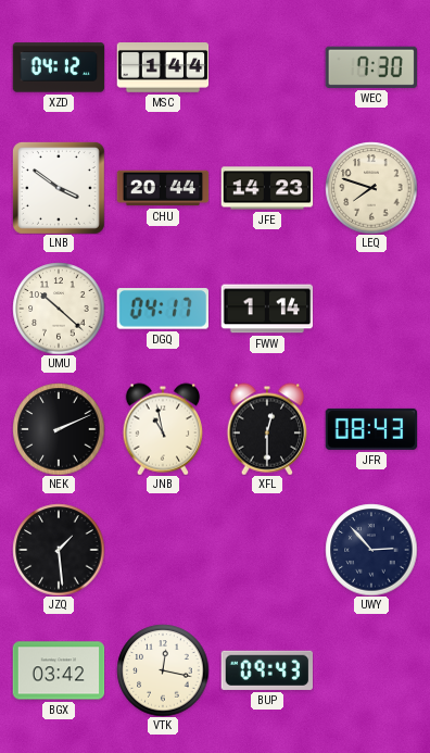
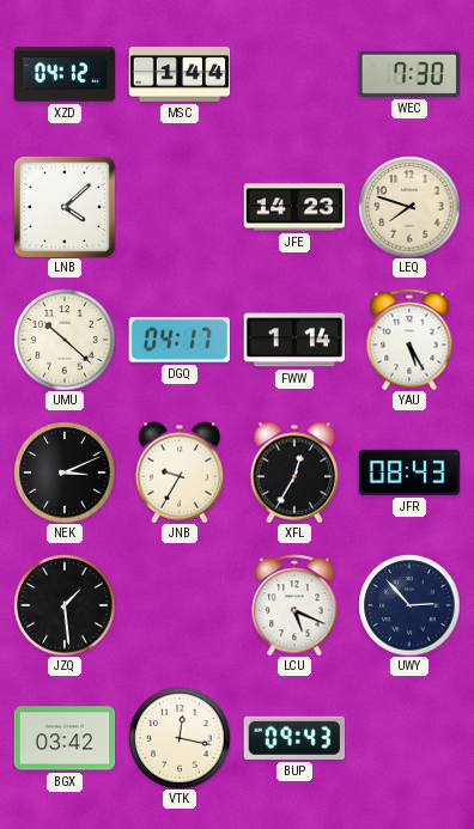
LNB: 3:51 -> 4:08
CHU: 20:44 -> none
YAU: none -> 5:25
NEK: 2:11 -> 3:11
JNB: 10:58 -> 9:35
XFL: 12:30 -> 12:35
LCU: none -> 5:19
